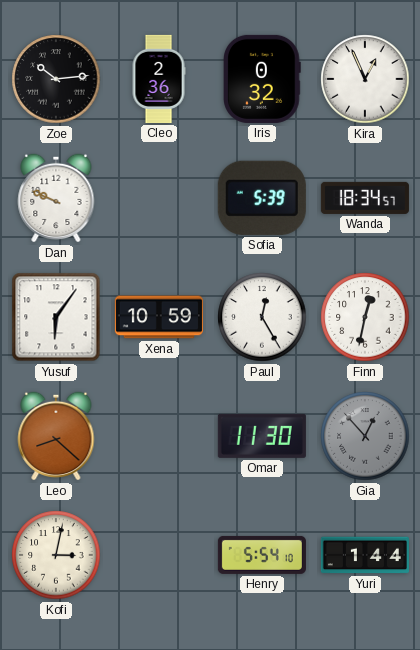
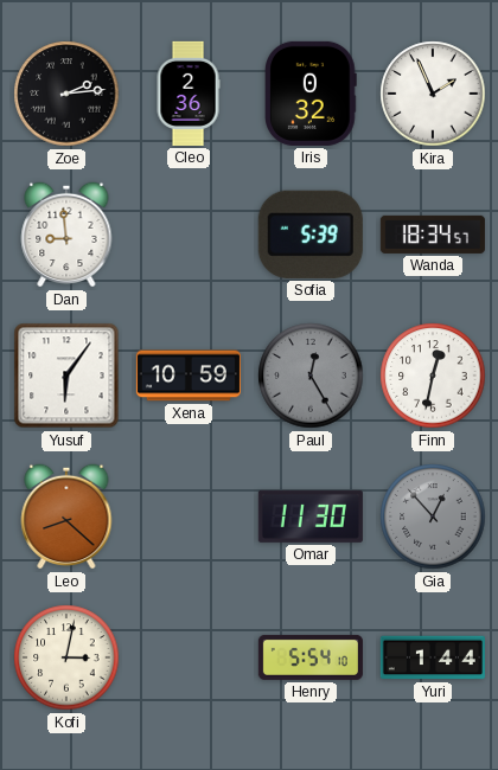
Zoe: 10:14 -> 2:14
Kira: 12:56 -> 1:56
Dan: 9:49 -> 8:59
Paul dial: white -> grey
